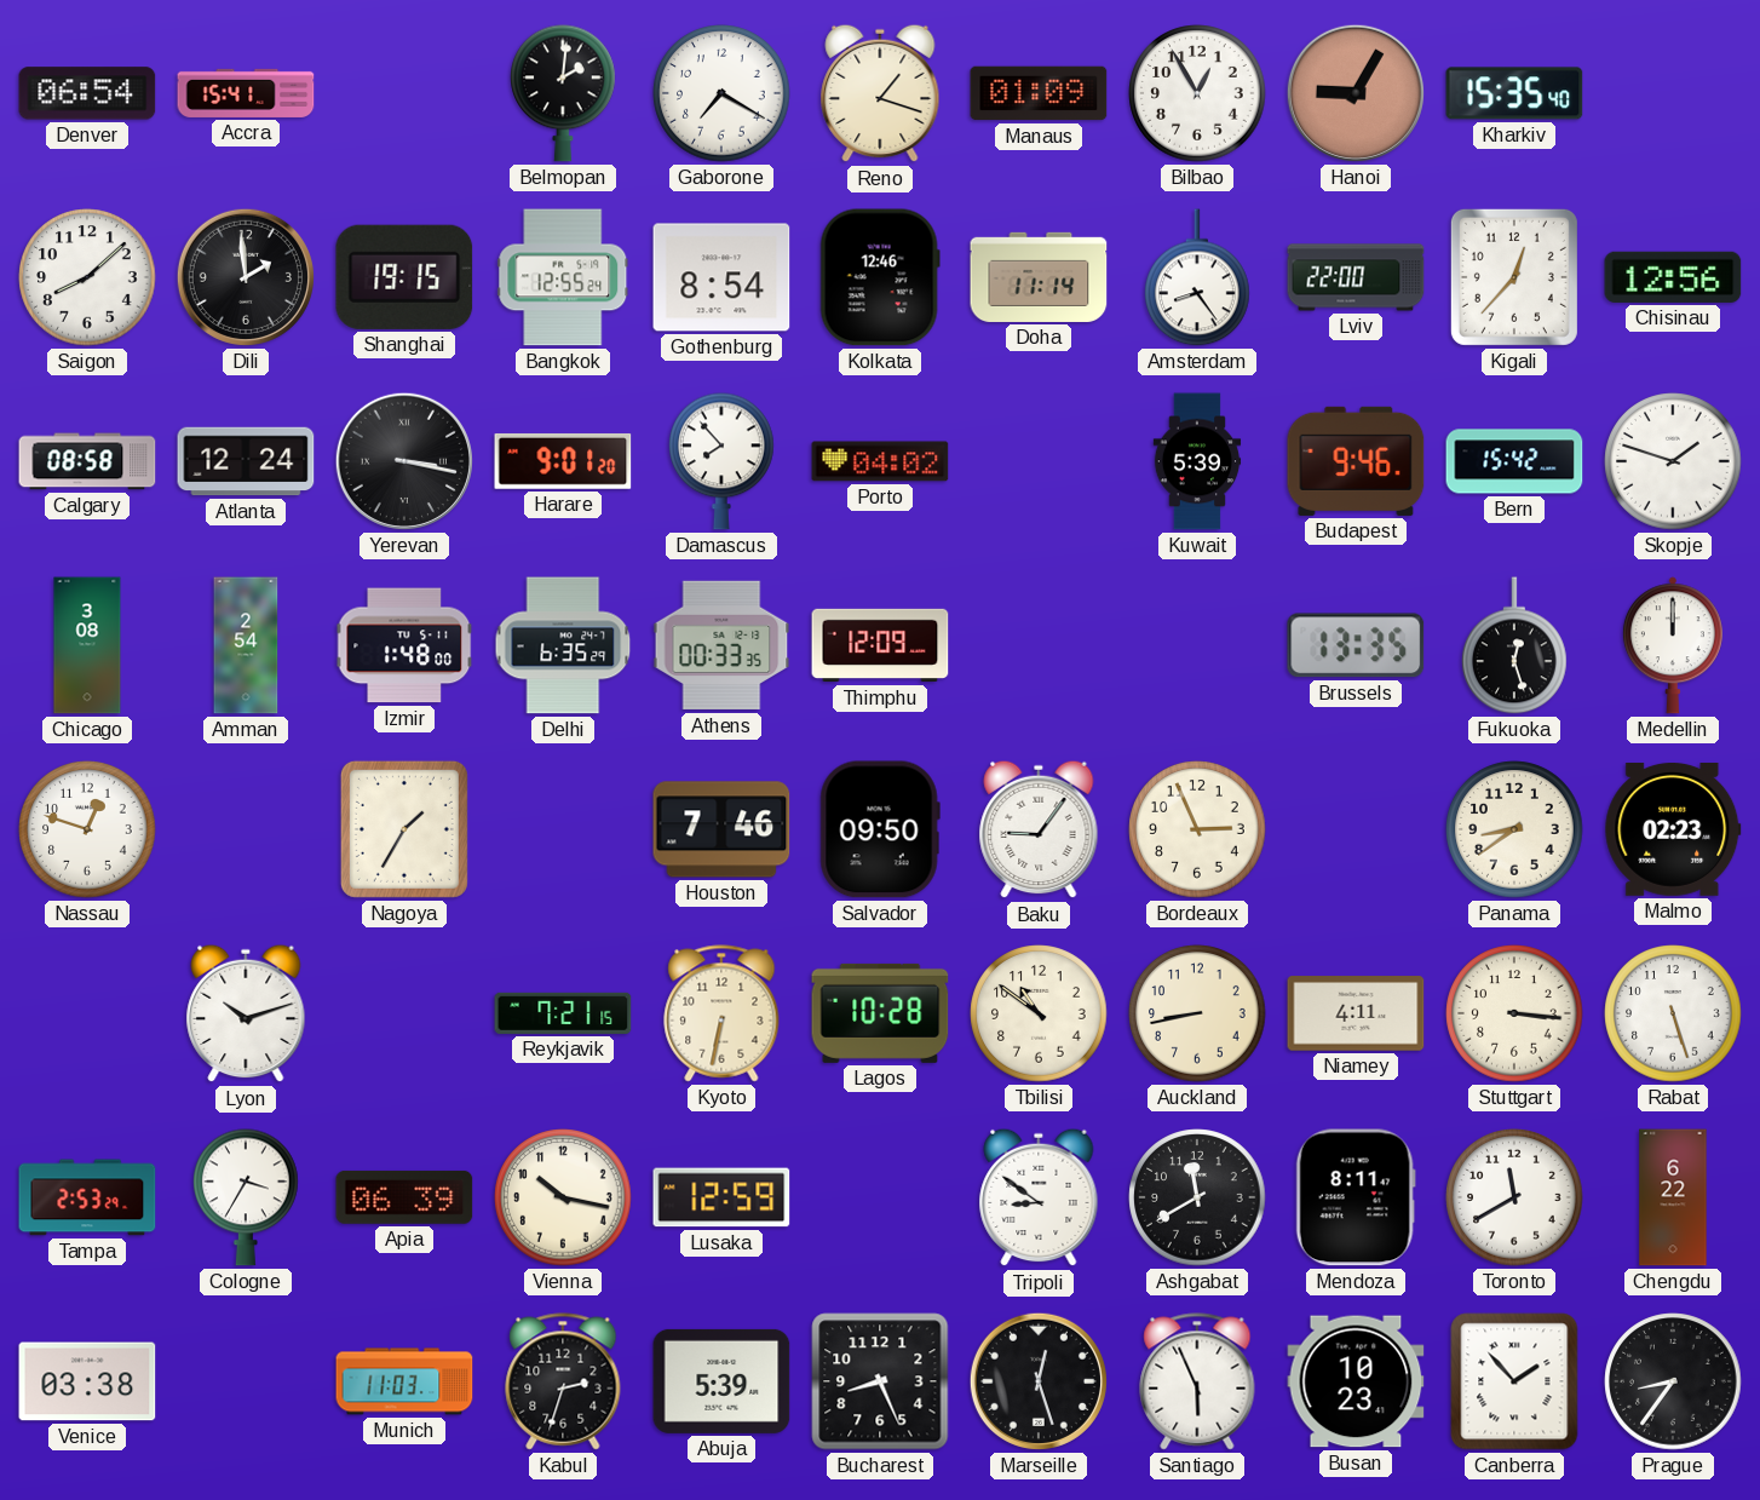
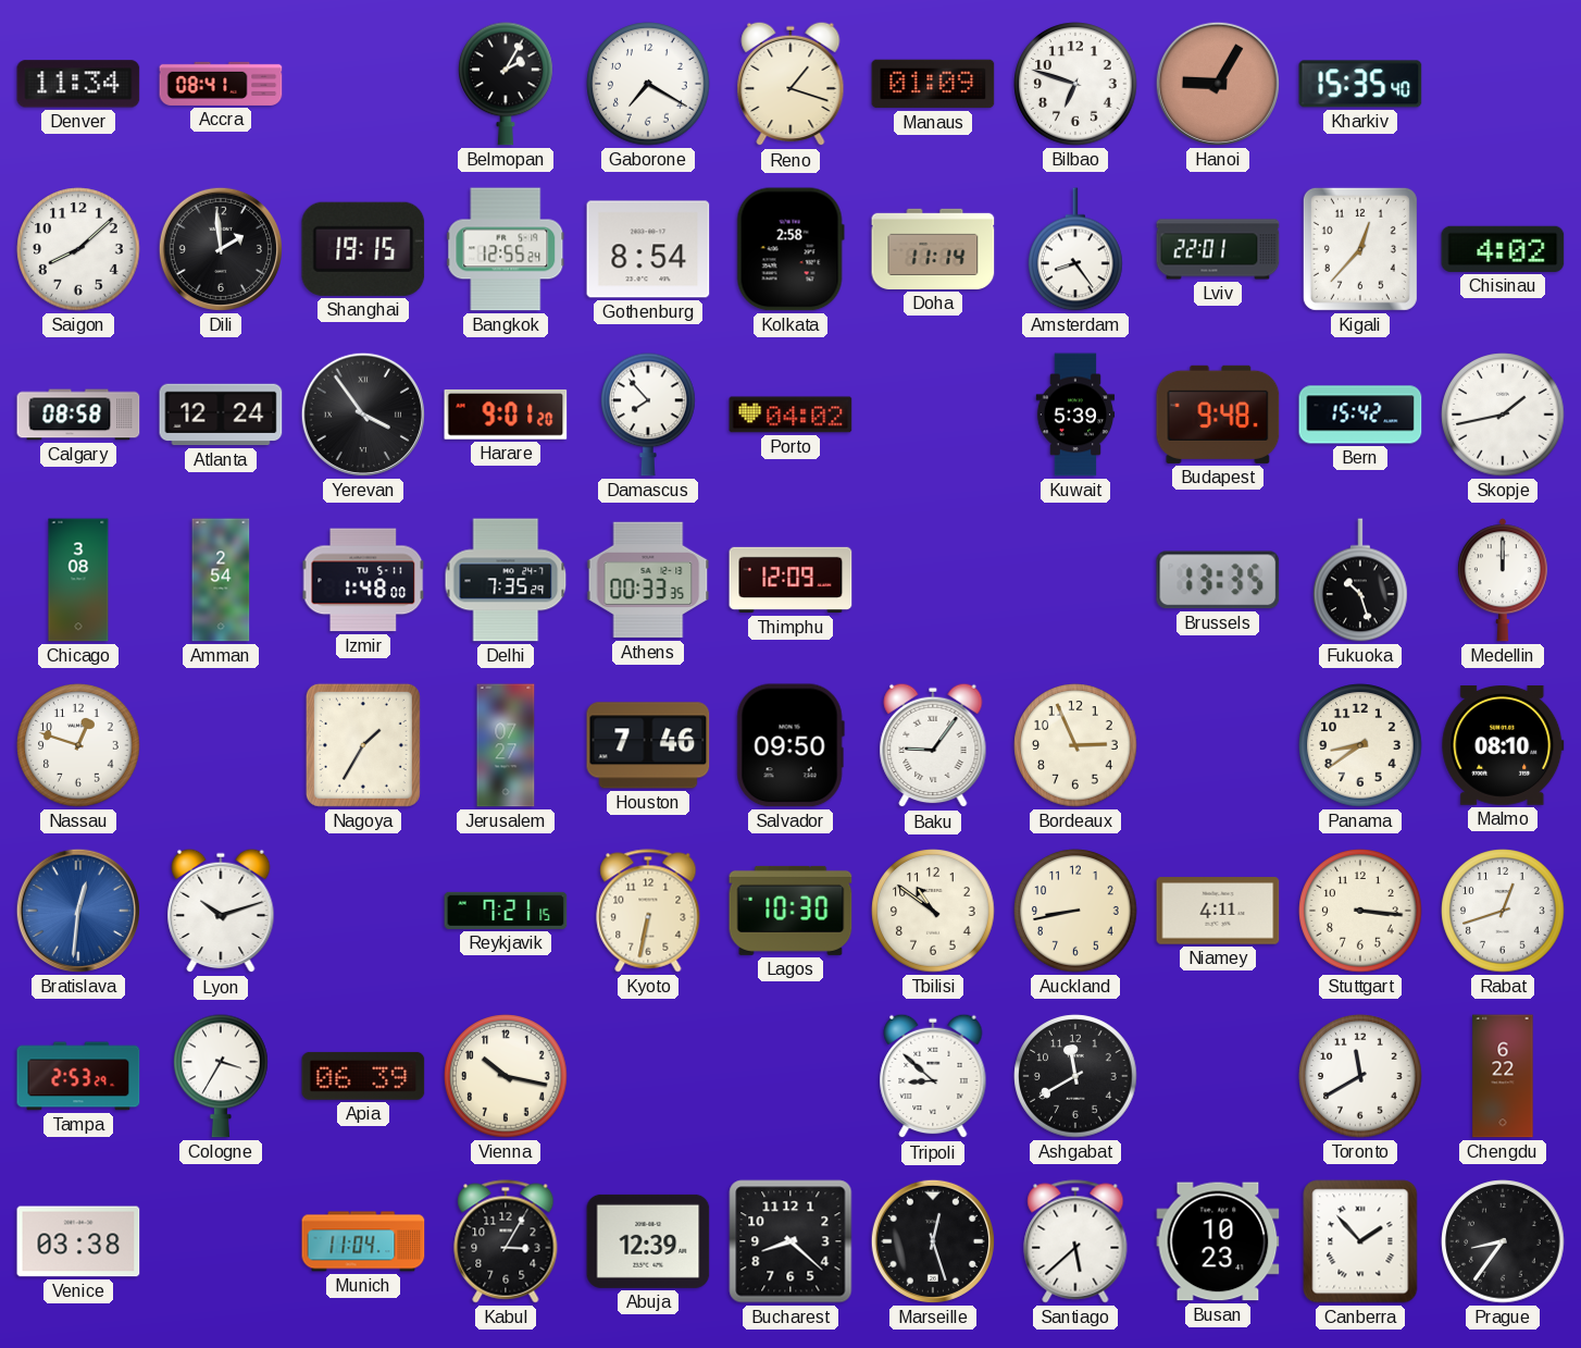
Denver: 06:54 -> 11:34
Accra: 15:41 -> 08:41
Belmopan: 2:01 -> 2:05
Bilbao: 12:55 -> 6:48
Kolkata: 12:46 -> 2:58
Lviv: 22:00 -> 22:01
Chisinau: 12:56 -> 4:02
Yerevan: 3:17 -> 3:54
Budapest: 9:46 -> 9:48
Skopje: 1:48 -> 1:43
Delhi: 6:35 -> 7:35
Fukuoka: 12:27 -> 10:27
Jerusalem: none -> 07:27
Malmo: 02:23 -> 08:10
Bratislava: none -> 12:31
Lagos: 10:28 -> 10:30
Rabat: 5:27 -> 12:42
Lusaka: 12:59 -> none
Tripoli: 8:51 -> 8:52
Mendoza: 8:11 -> none
Munich: 11:03 -> 11:04
Kabul: 2:33 -> 3:05
Abuja: 5:39 -> 12:39
Bucharest: 8:26 -> 8:22
Santiago: 5:56 -> 5:38
